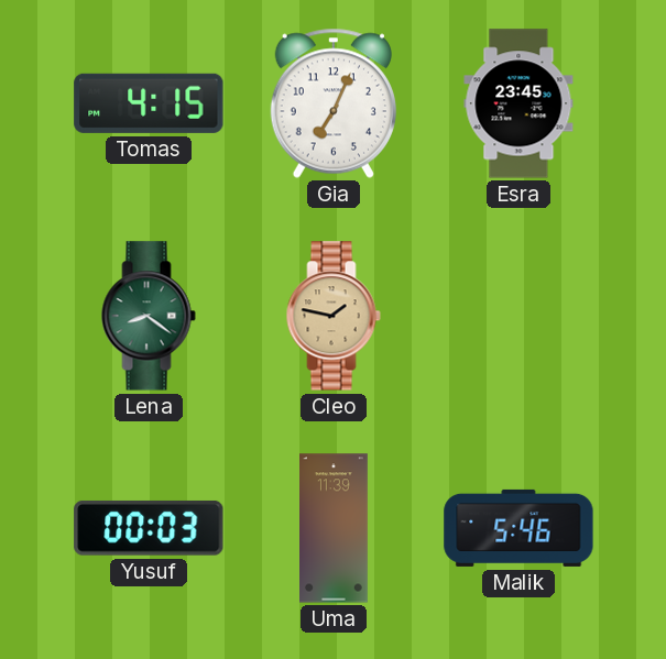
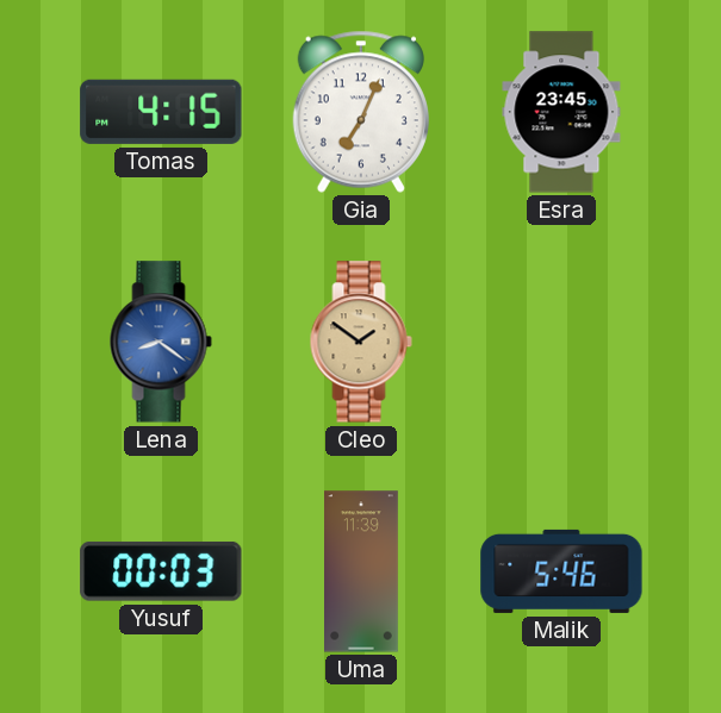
Lena dial: green -> blue
Cleo: 1:47 -> 1:51
